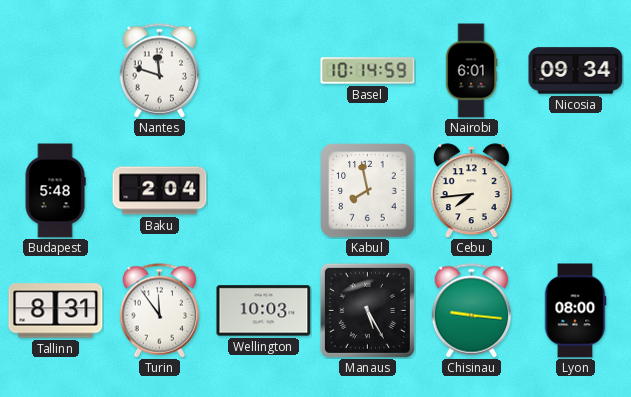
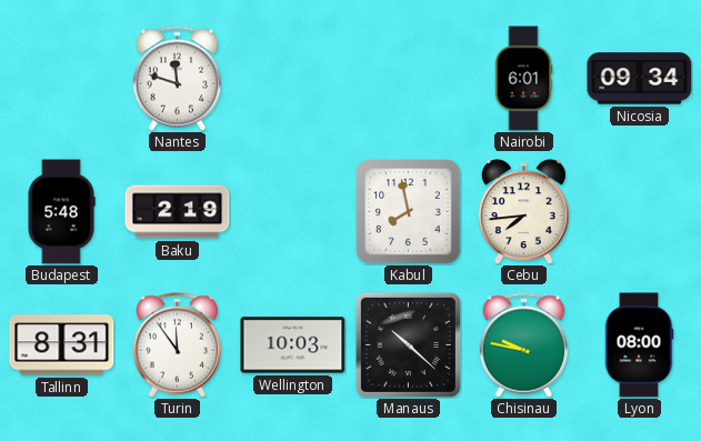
Basel: 10:14 -> none
Baku: 2:04 -> 2:19
Manaus: 5:25 -> 10:22
Chisinau: 9:16 -> 9:47
